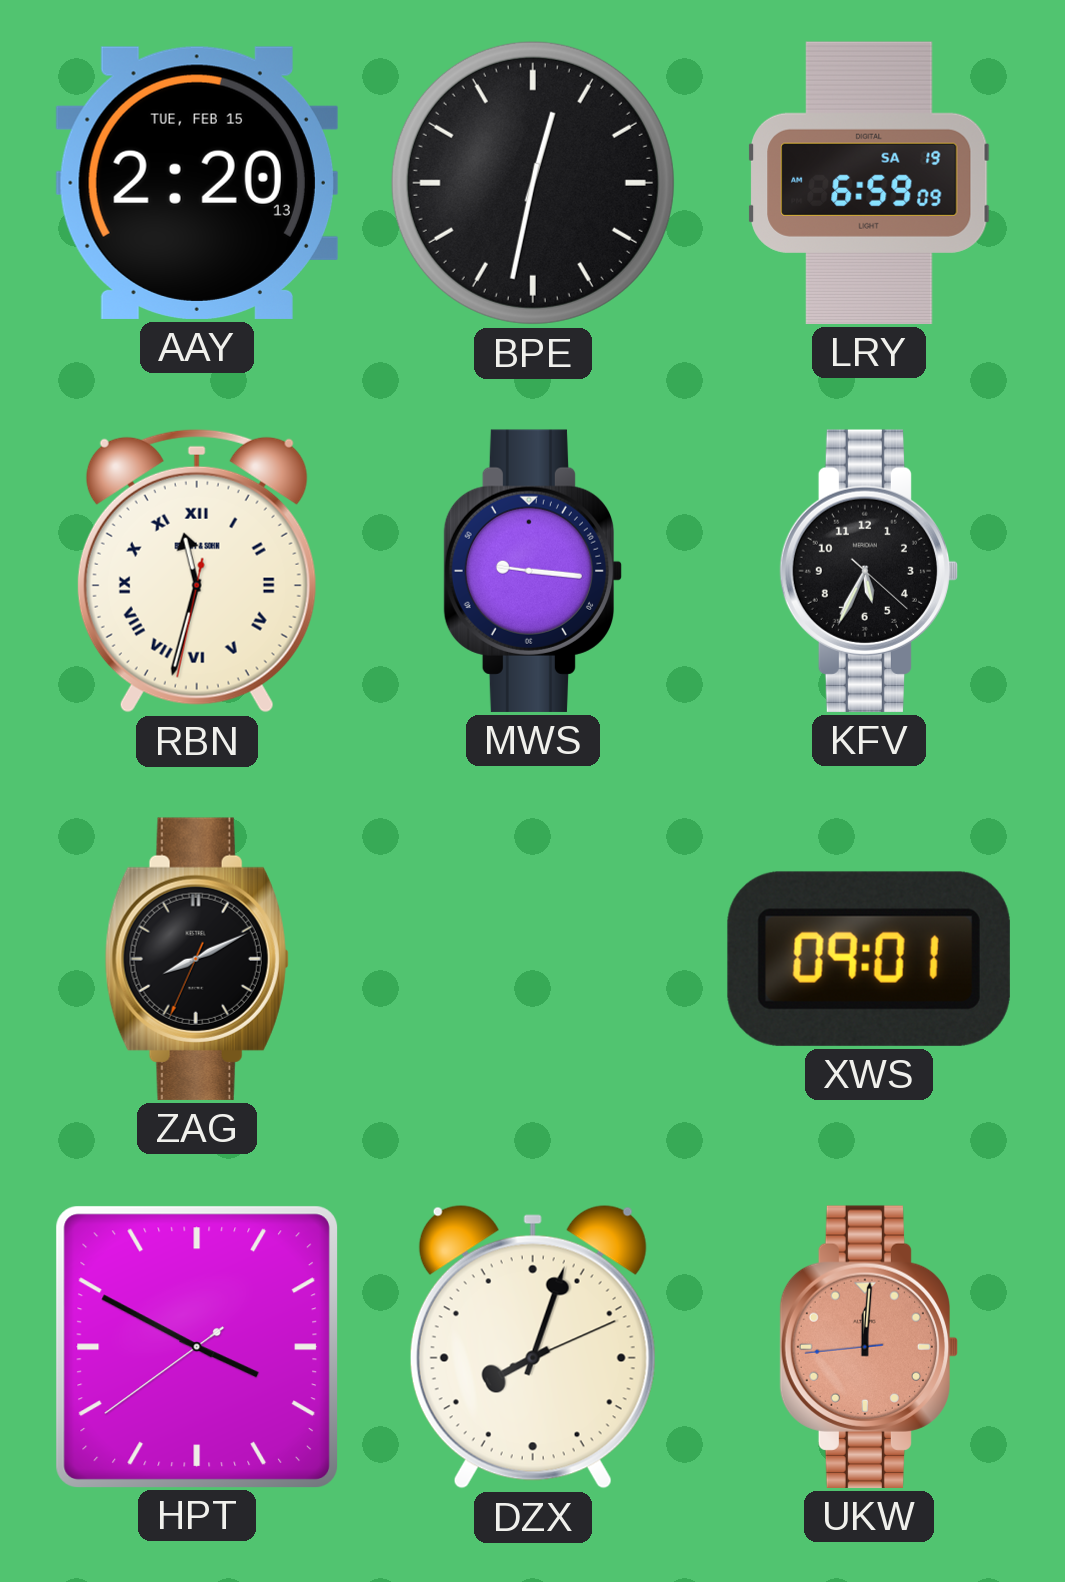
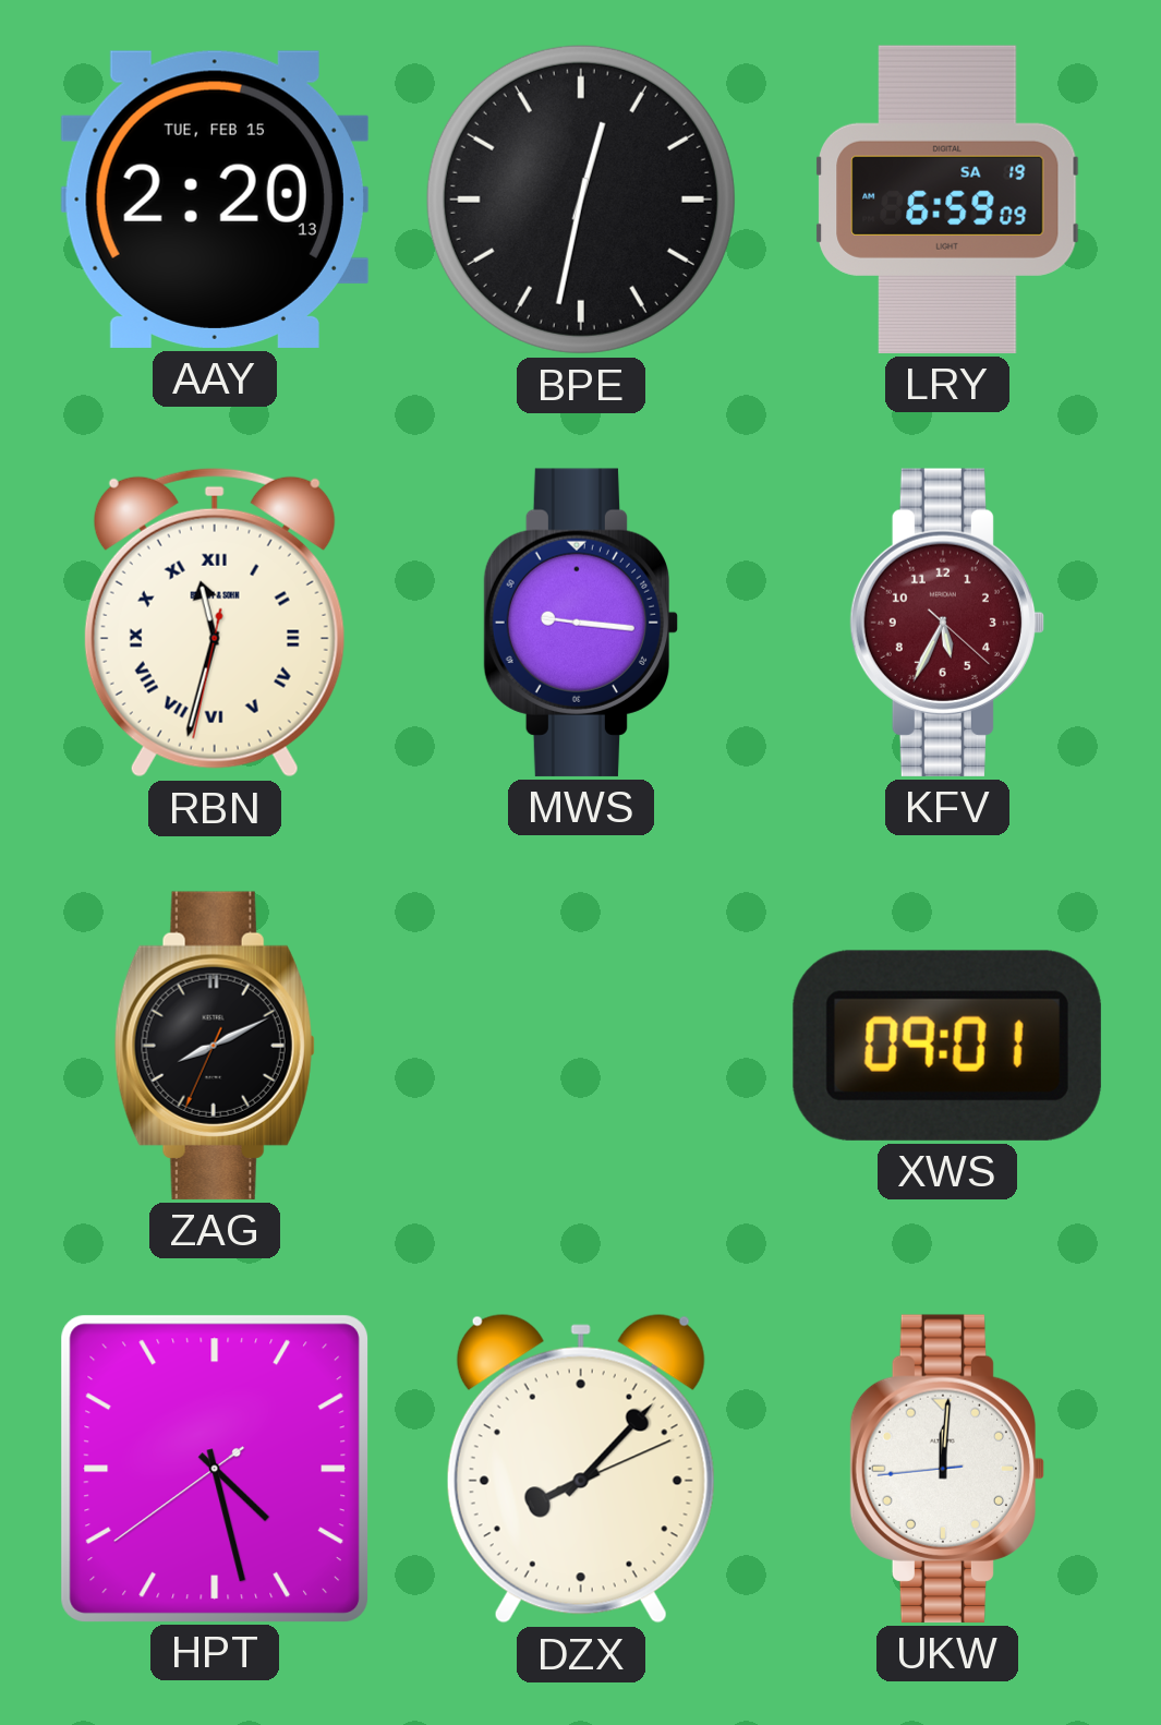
KFV dial: black -> burgundy
HPT: 3:49 -> 4:27
DZX: 8:03 -> 8:07
UKW dial: salmon -> white
